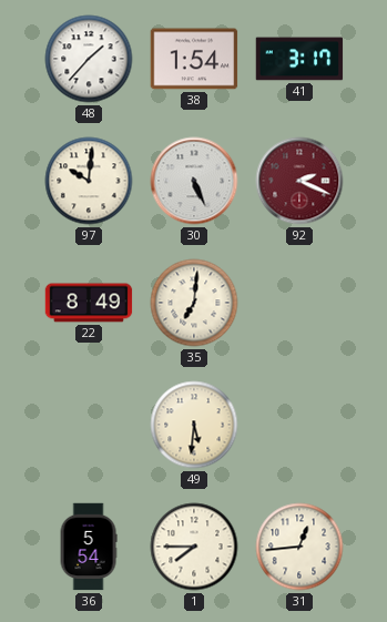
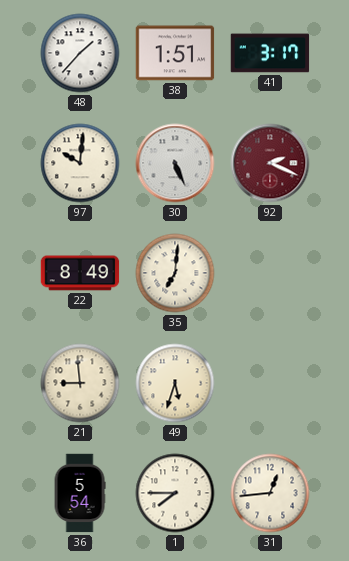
38: 1:54 -> 1:51
21: none -> 8:59
49: 5:31 -> 5:33
